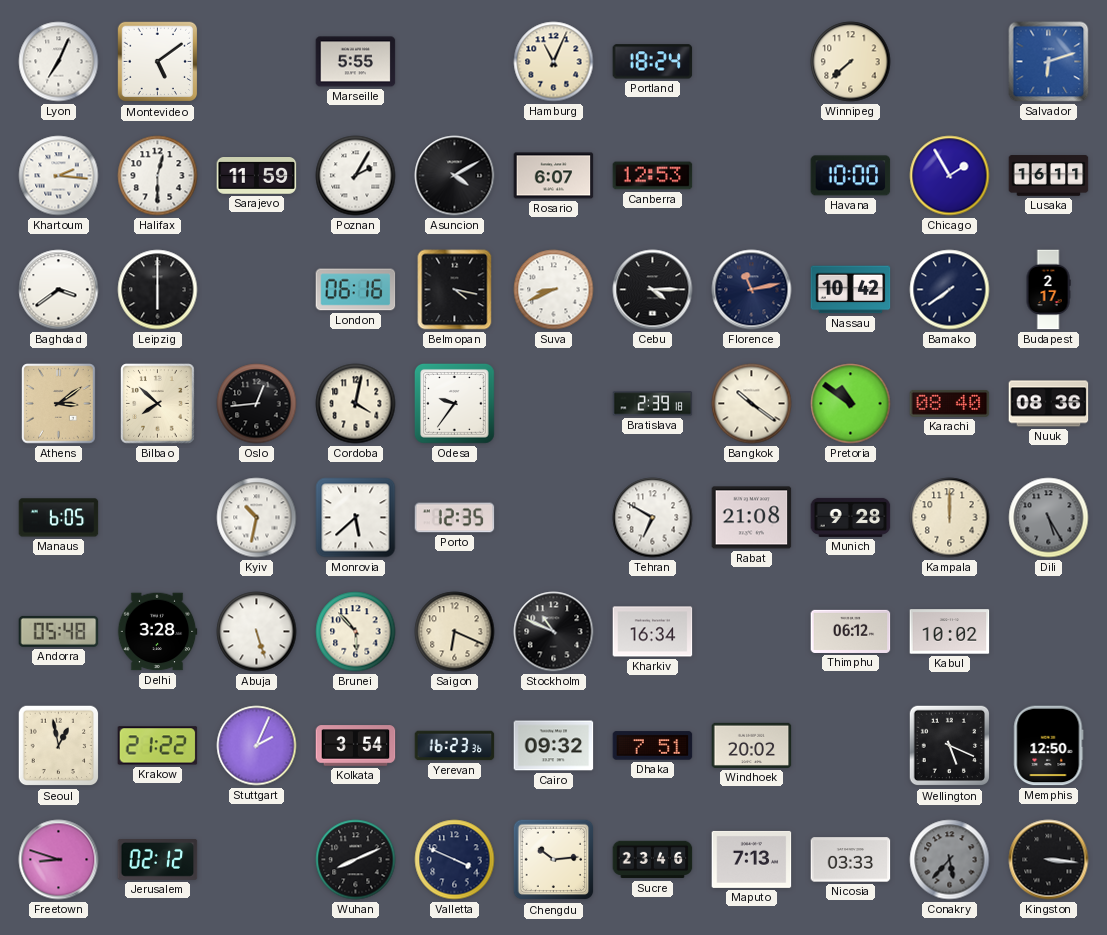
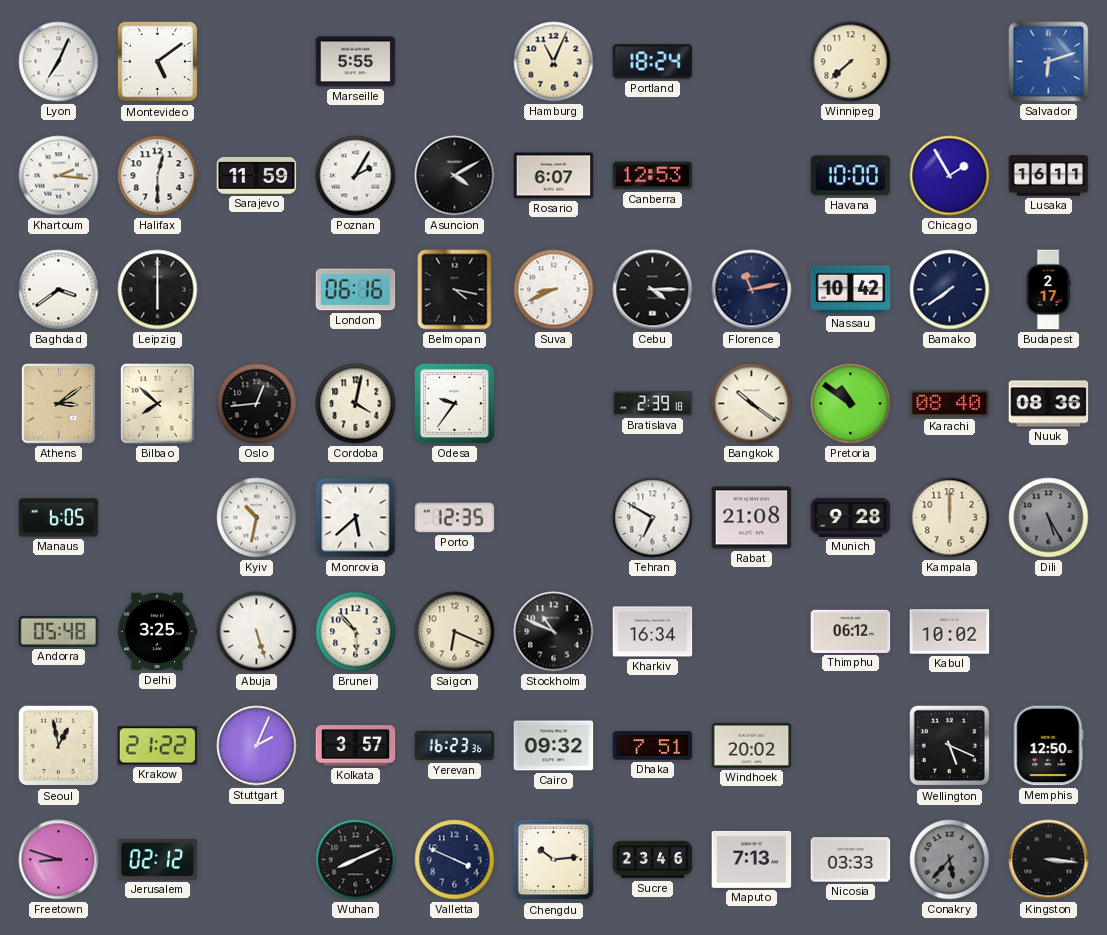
Delhi: 3:28 -> 3:25
Kolkata: 3:54 -> 3:57
